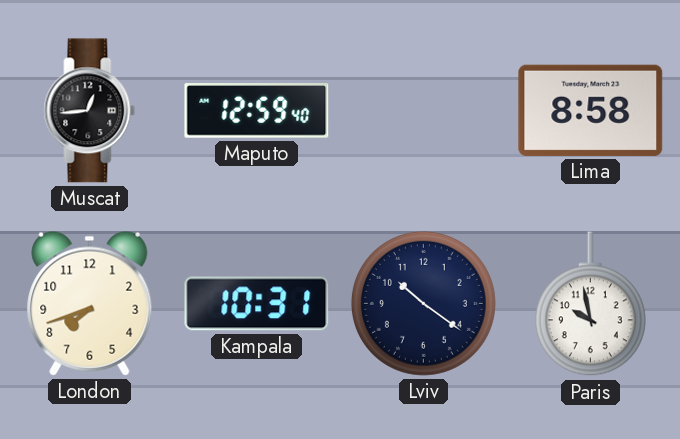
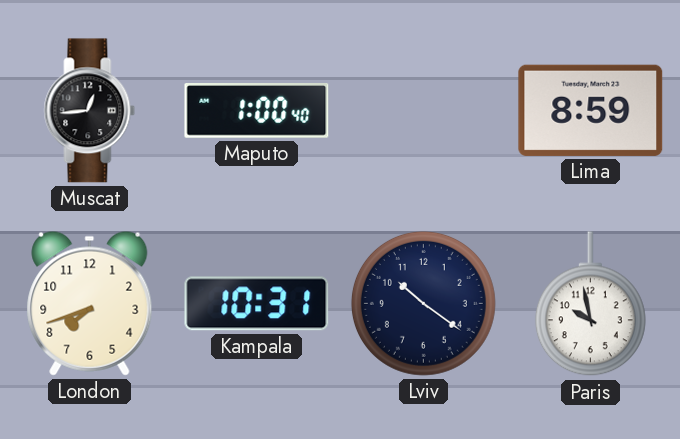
Maputo: 12:59 -> 1:00
Lima: 8:58 -> 8:59
